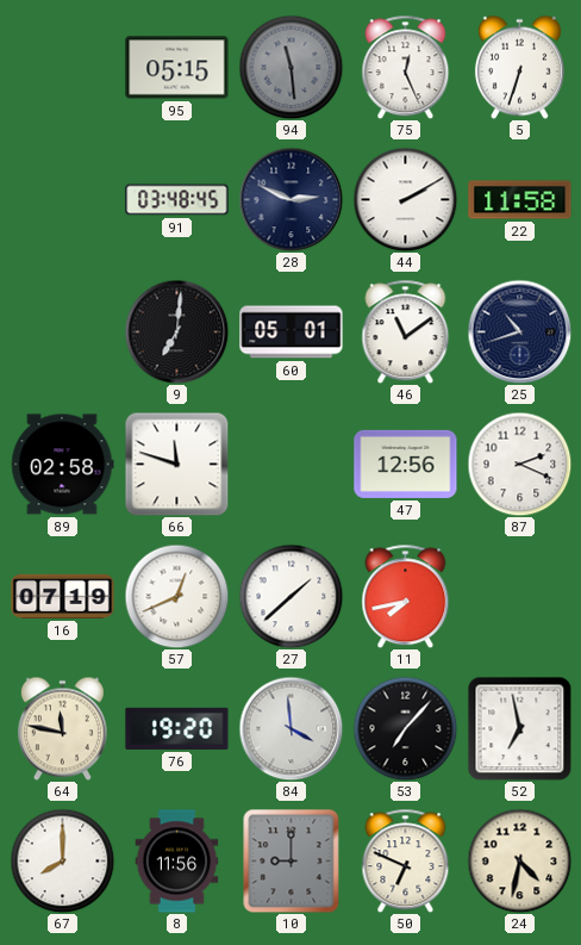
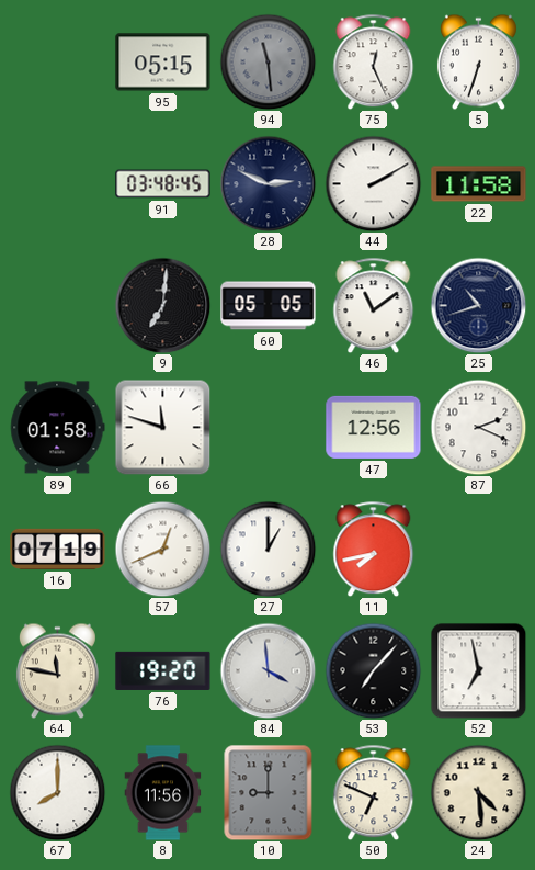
60: 05:01 -> 05:05
89: 02:58 -> 01:58
27: 1:38 -> 1:00
24: 4:32 -> 4:29
